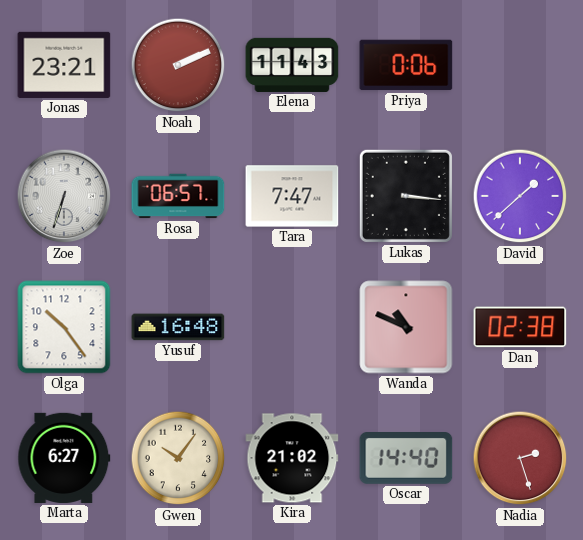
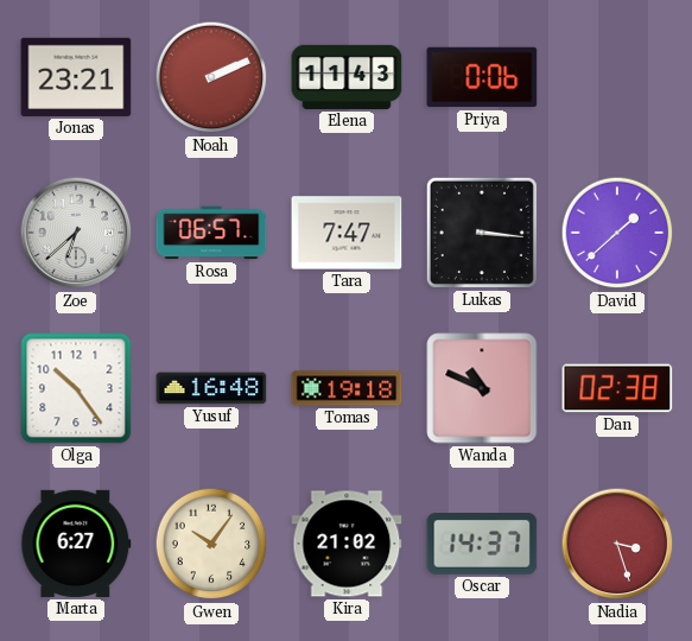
Zoe: 6:33 -> 6:38
Tomas: none -> 19:18
Oscar: 14:40 -> 14:37
Nadia: 2:27 -> 3:27
